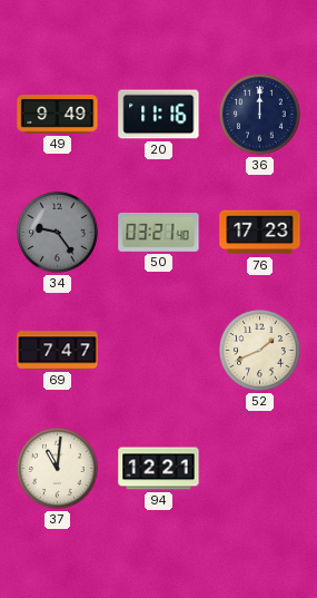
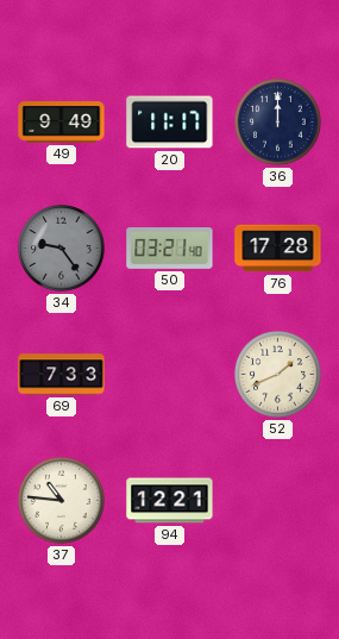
20: 11:16 -> 11:17
76: 17:23 -> 17:28
69: 7:47 -> 7:33
37: 11:01 -> 10:46
